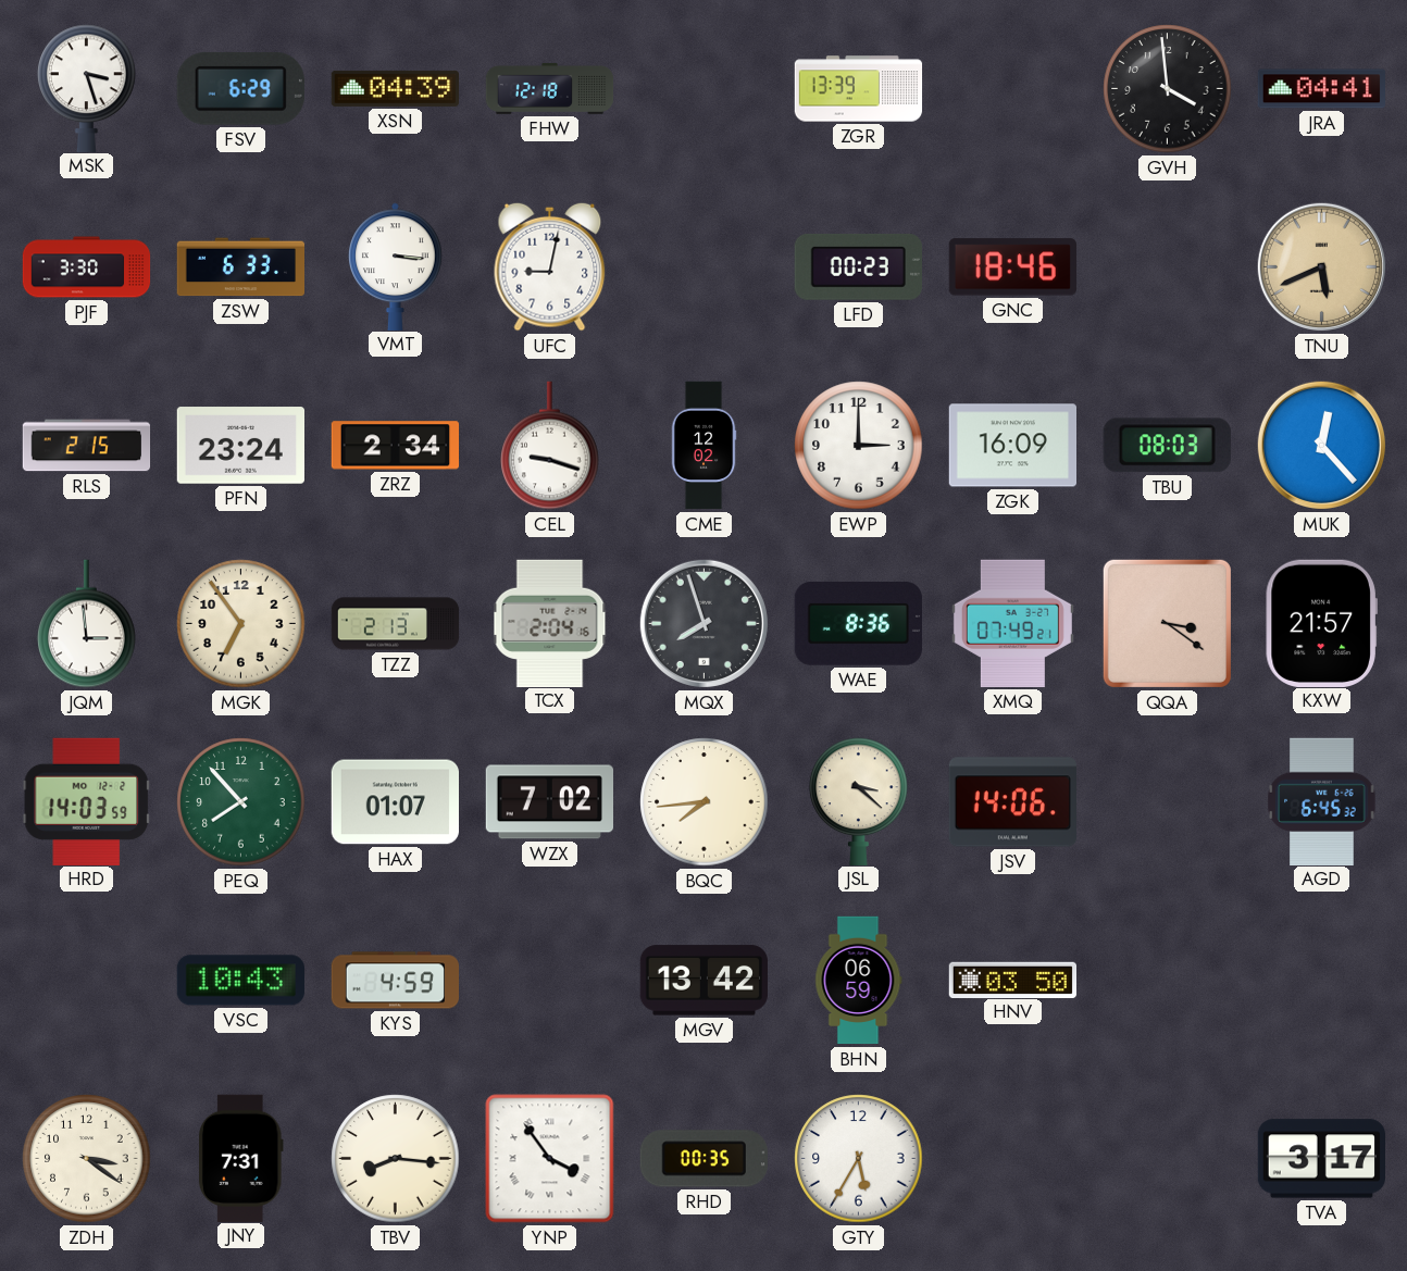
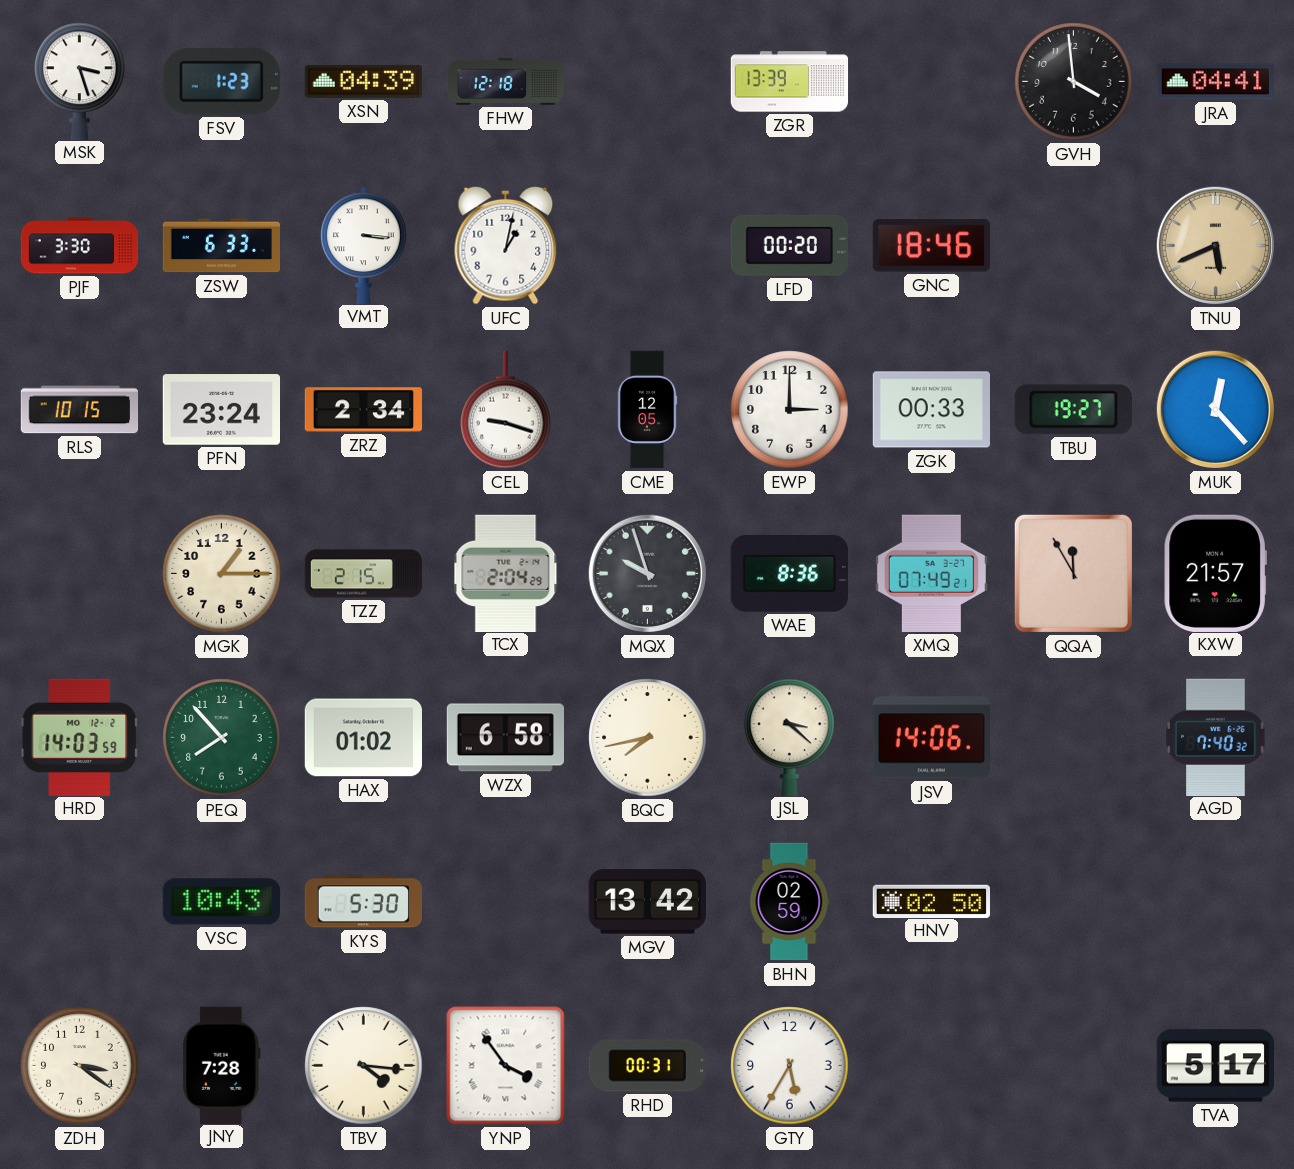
FSV: 6:29 -> 1:23
UFC: 9:02 -> 1:02
LFD: 00:23 -> 00:20
RLS: 2:15 -> 10:15
CME: 12:02 -> 12:05
ZGK: 16:09 -> 00:33
TBU: 08:03 -> 19:27
JQM: 2:59 -> none
MGK: 6:54 -> 1:15
TZZ: 2:13 -> 2:15
TCX: 2:04:16 -> 2:04:29
MQX: 7:57 -> 9:57
QQA: 3:21 -> 11:55
HAX: 01:07 -> 01:02
WZX: 7:02 -> 6:58
BQC: 7:44 -> 7:43
AGD: 6:45 -> 7:40
KYS: 4:59 -> 5:30
BHN: 06:59 -> 02:59
HNV: 03:50 -> 02:50
JNY: 7:31 -> 7:28
TBV: 8:16 -> 4:16
RHD: 00:35 -> 00:31
TVA: 3:17 -> 5:17
